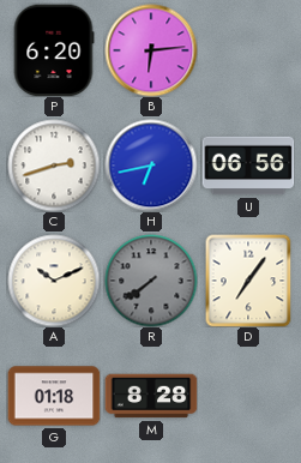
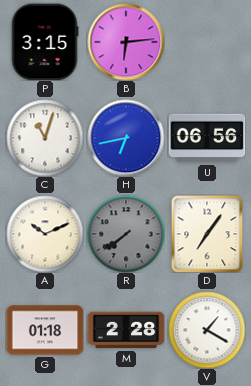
P: 6:20 -> 3:15
C: 2:42 -> 11:03
M: 8:28 -> 2:28
V: none -> 1:20
